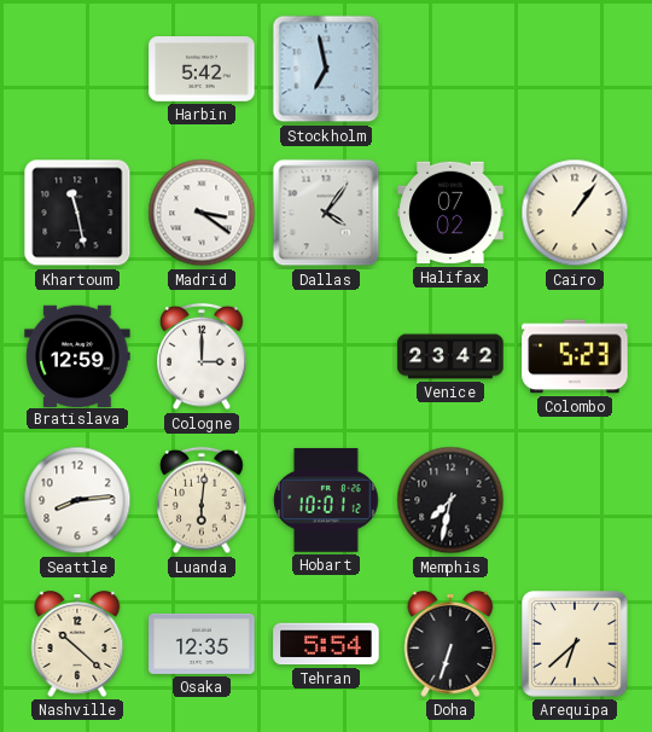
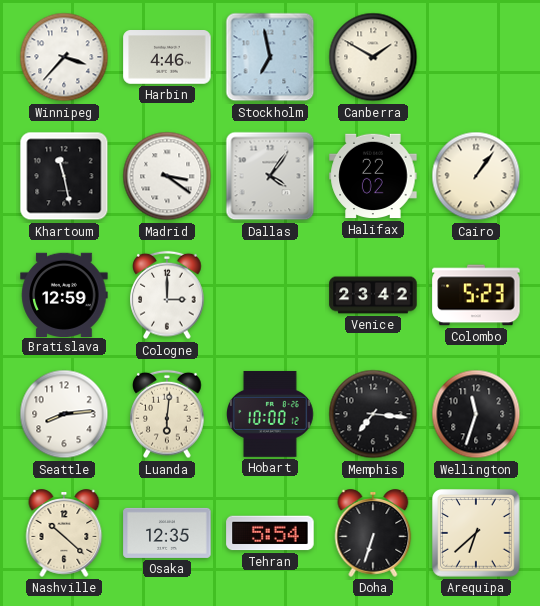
Winnipeg: none -> 3:37
Harbin: 5:42 -> 4:46
Canberra: none -> 1:50
Halifax: 07:02 -> 22:02
Hobart: 10:01 -> 10:00
Memphis: 7:32 -> 7:16
Wellington: none -> 11:33
